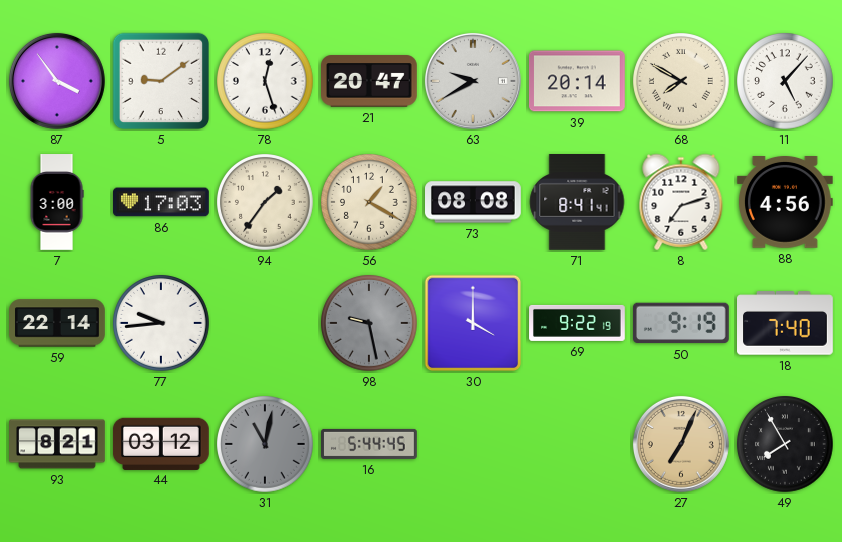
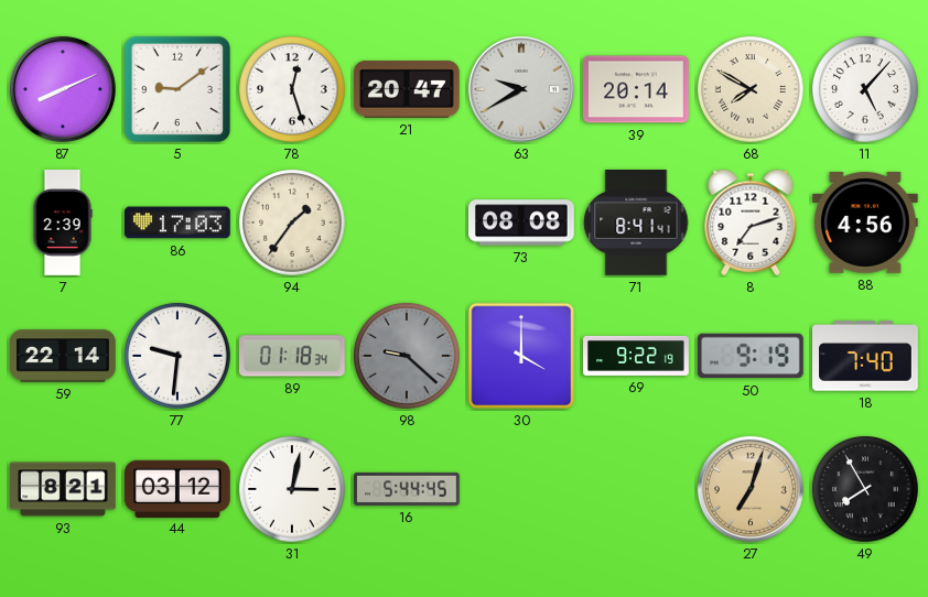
87: 3:54 -> 8:11
7: 3:00 -> 2:39
56: 1:20 -> none
77: 9:44 -> 9:31
89: none -> 01:18
98: 9:28 -> 9:22
31: 11:02 -> 3:02
31 dial: grey -> white
27: 7:04 -> 7:03
